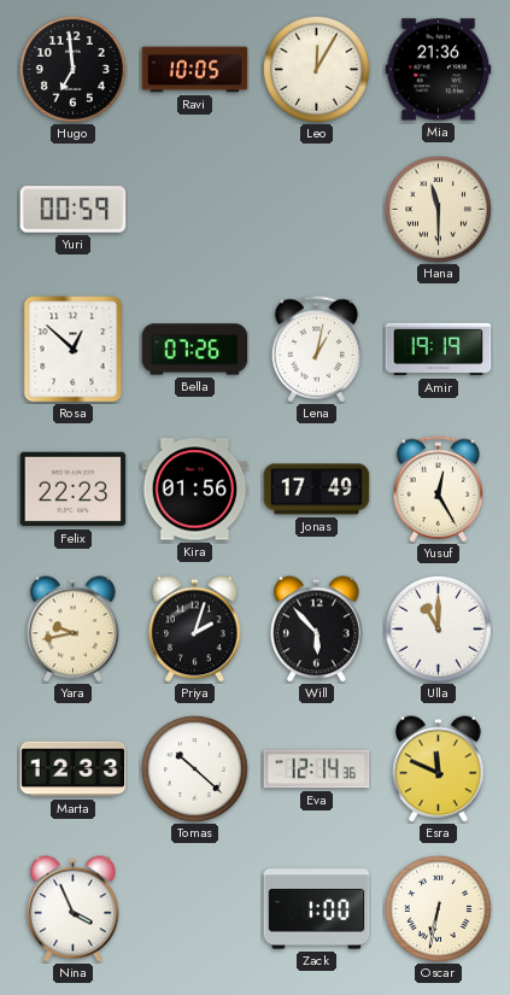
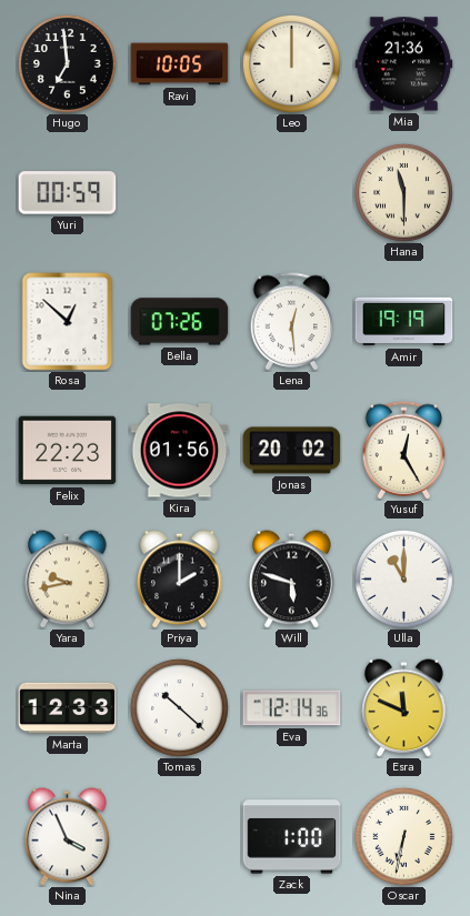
Leo: 12:05 -> 12:00
Lena: 1:02 -> 12:29
Jonas: 17:49 -> 20:02
Priya: 2:03 -> 2:00
Will: 5:53 -> 5:48
